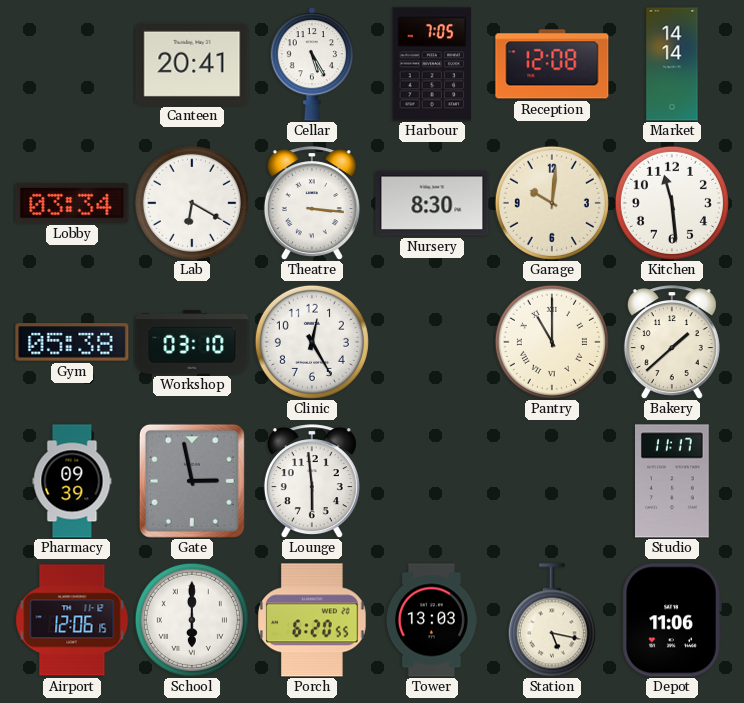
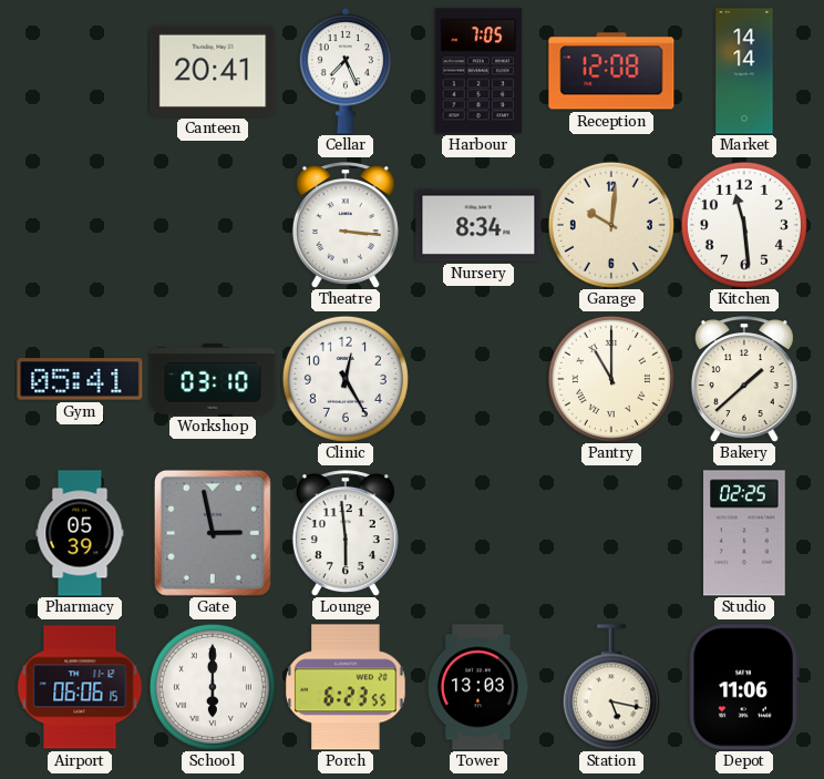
Cellar: 5:25 -> 7:26
Lobby: 03:34 -> none
Lab: 6:20 -> none
Nursery: 8:30 -> 8:34
Gym: 05:38 -> 05:41
Pharmacy: 09:39 -> 05:39
Studio: 11:17 -> 02:25
Airport: 12:06 -> 06:06
Porch: 6:20 -> 6:23
